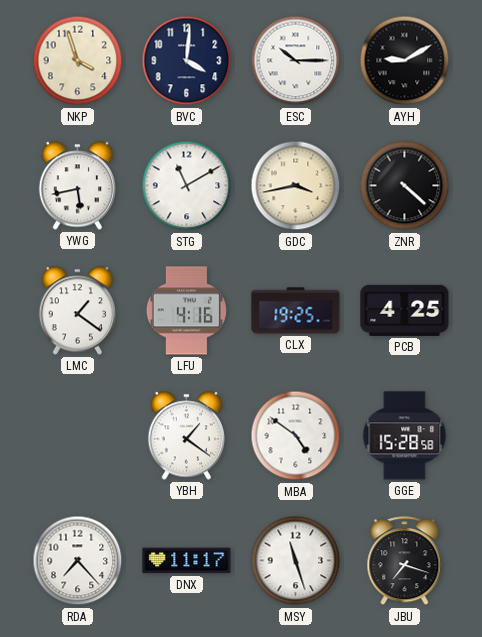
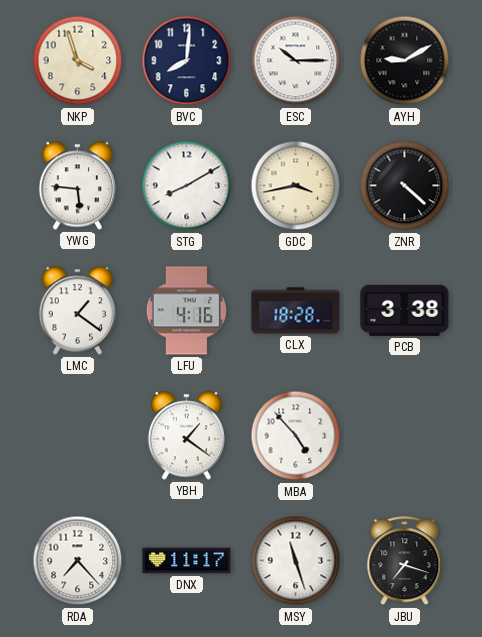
BVC: 4:01 -> 8:01
YWG: 5:43 -> 5:46
STG: 11:10 -> 8:10
CLX: 19:25 -> 18:28
PCB: 4:25 -> 3:38
MBA: 4:51 -> 4:53
GGE: 15:28 -> none
